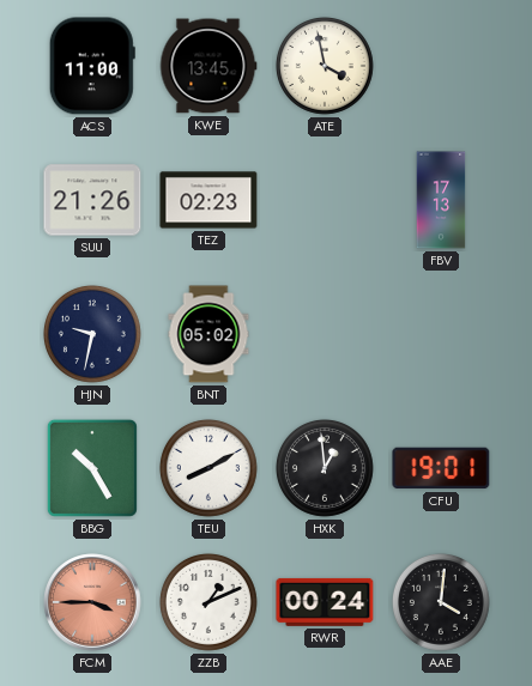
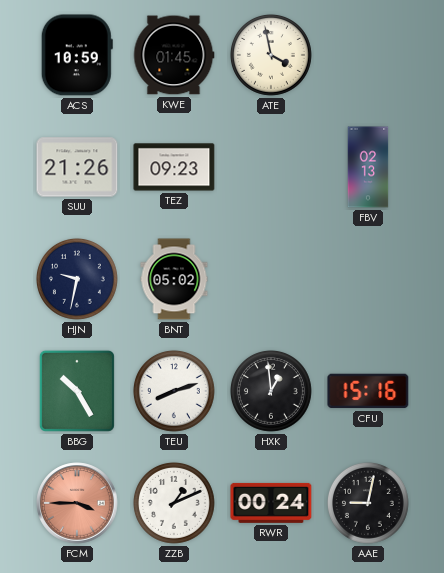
ACS: 11:00 -> 10:59
KWE: 13:45 -> 01:45
TEZ: 02:23 -> 09:23
FBV: 17:13 -> 02:13
TEU: 8:10 -> 8:12
CFU: 19:01 -> 15:16
AAE: 4:01 -> 9:02
